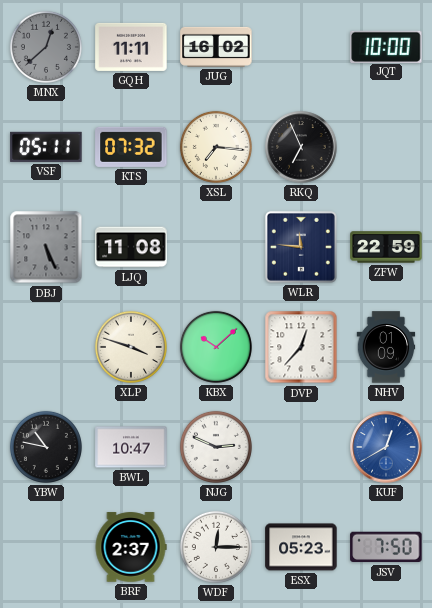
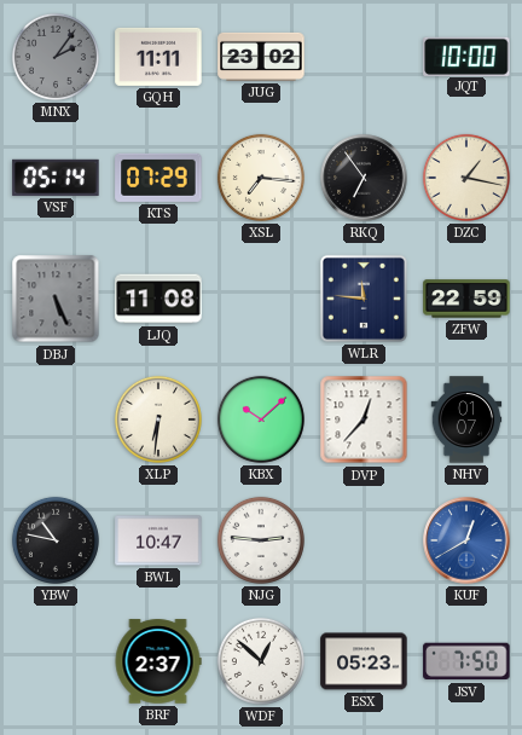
MNX: 12:38 -> 2:06
JUG: 16:02 -> 23:02
VSF: 05:11 -> 05:14
KTS: 07:32 -> 07:29
RKQ: 6:56 -> 6:54
DZC: none -> 1:17
XLP: 3:48 -> 6:31
NHV: 01:09 -> 01:07
NJG: 2:49 -> 2:46
WDF: 12:15 -> 12:52
